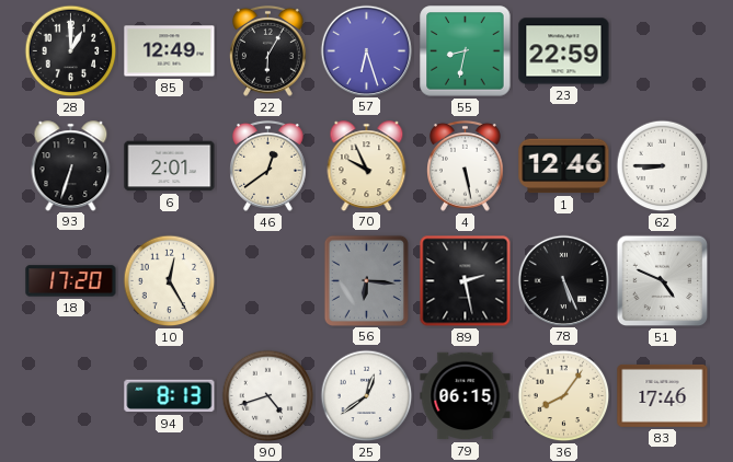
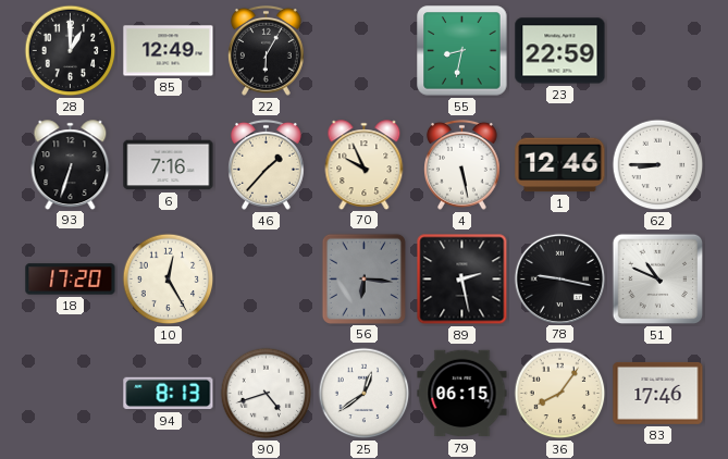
57: 6:27 -> none
6: 2:01 -> 7:16
46: 12:39 -> 1:37
78: 5:26 -> 9:17
51: 4:49 -> 10:49
